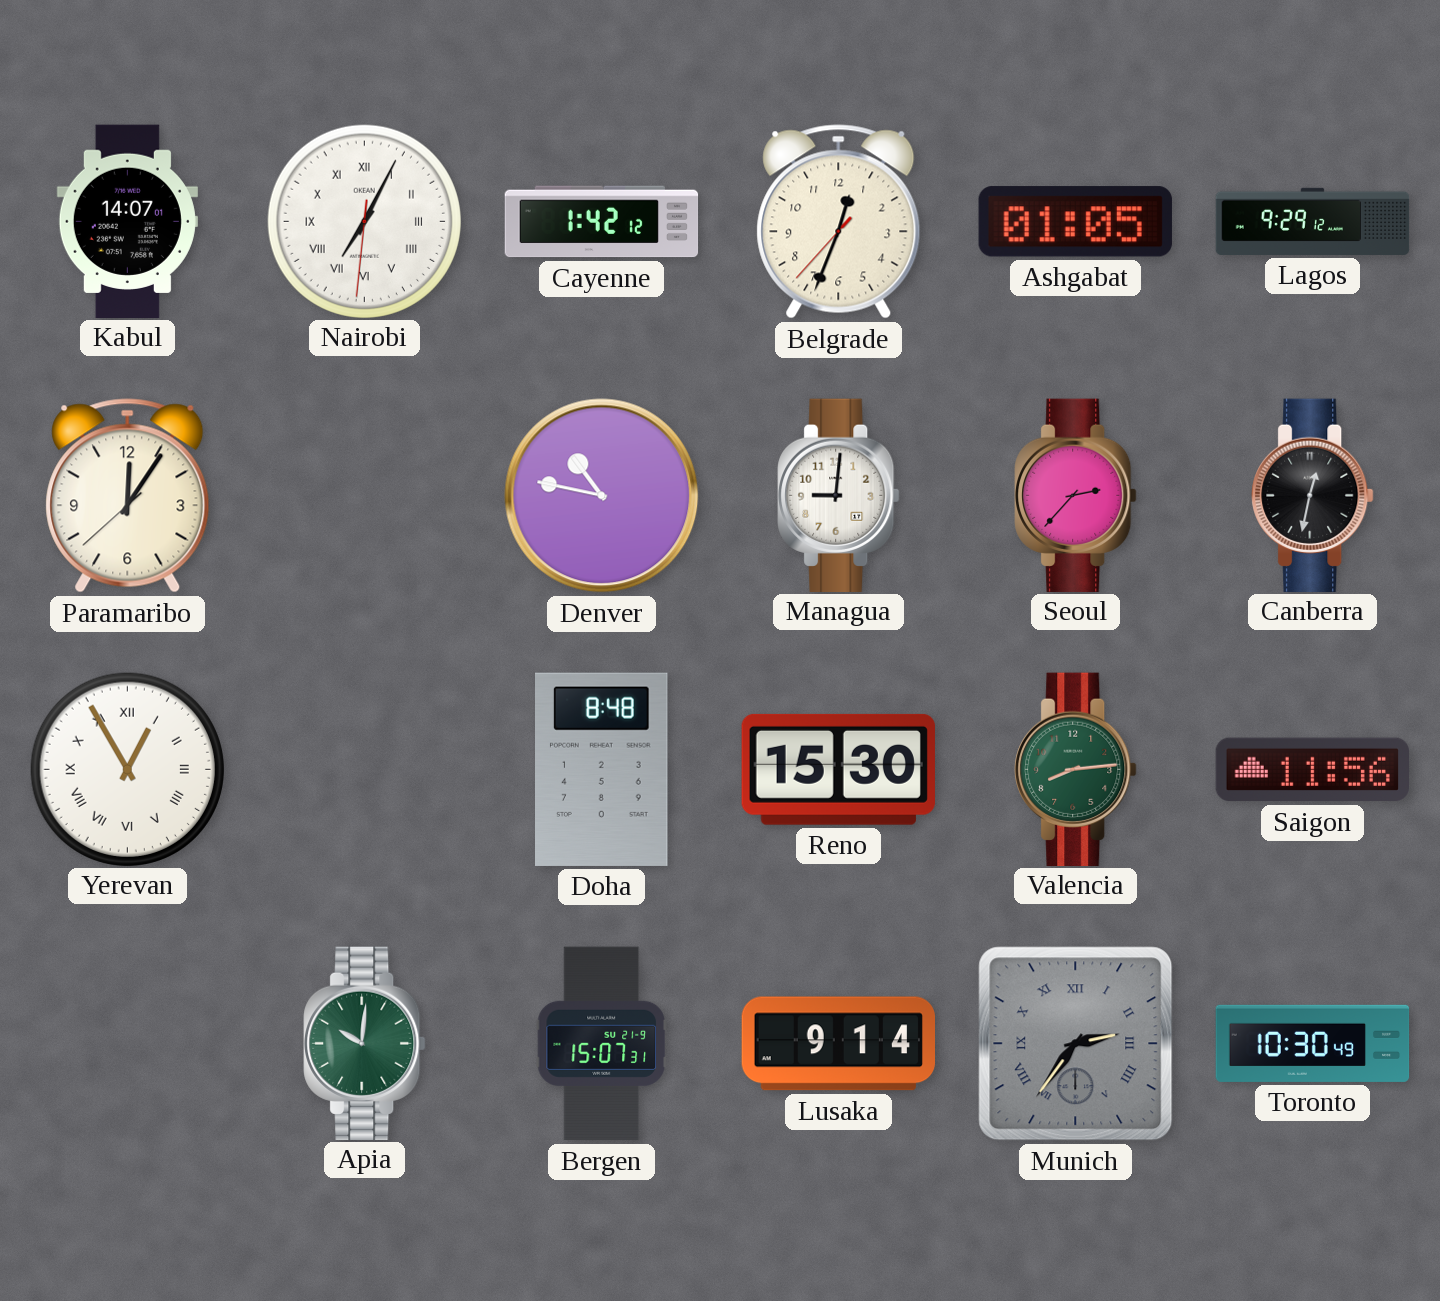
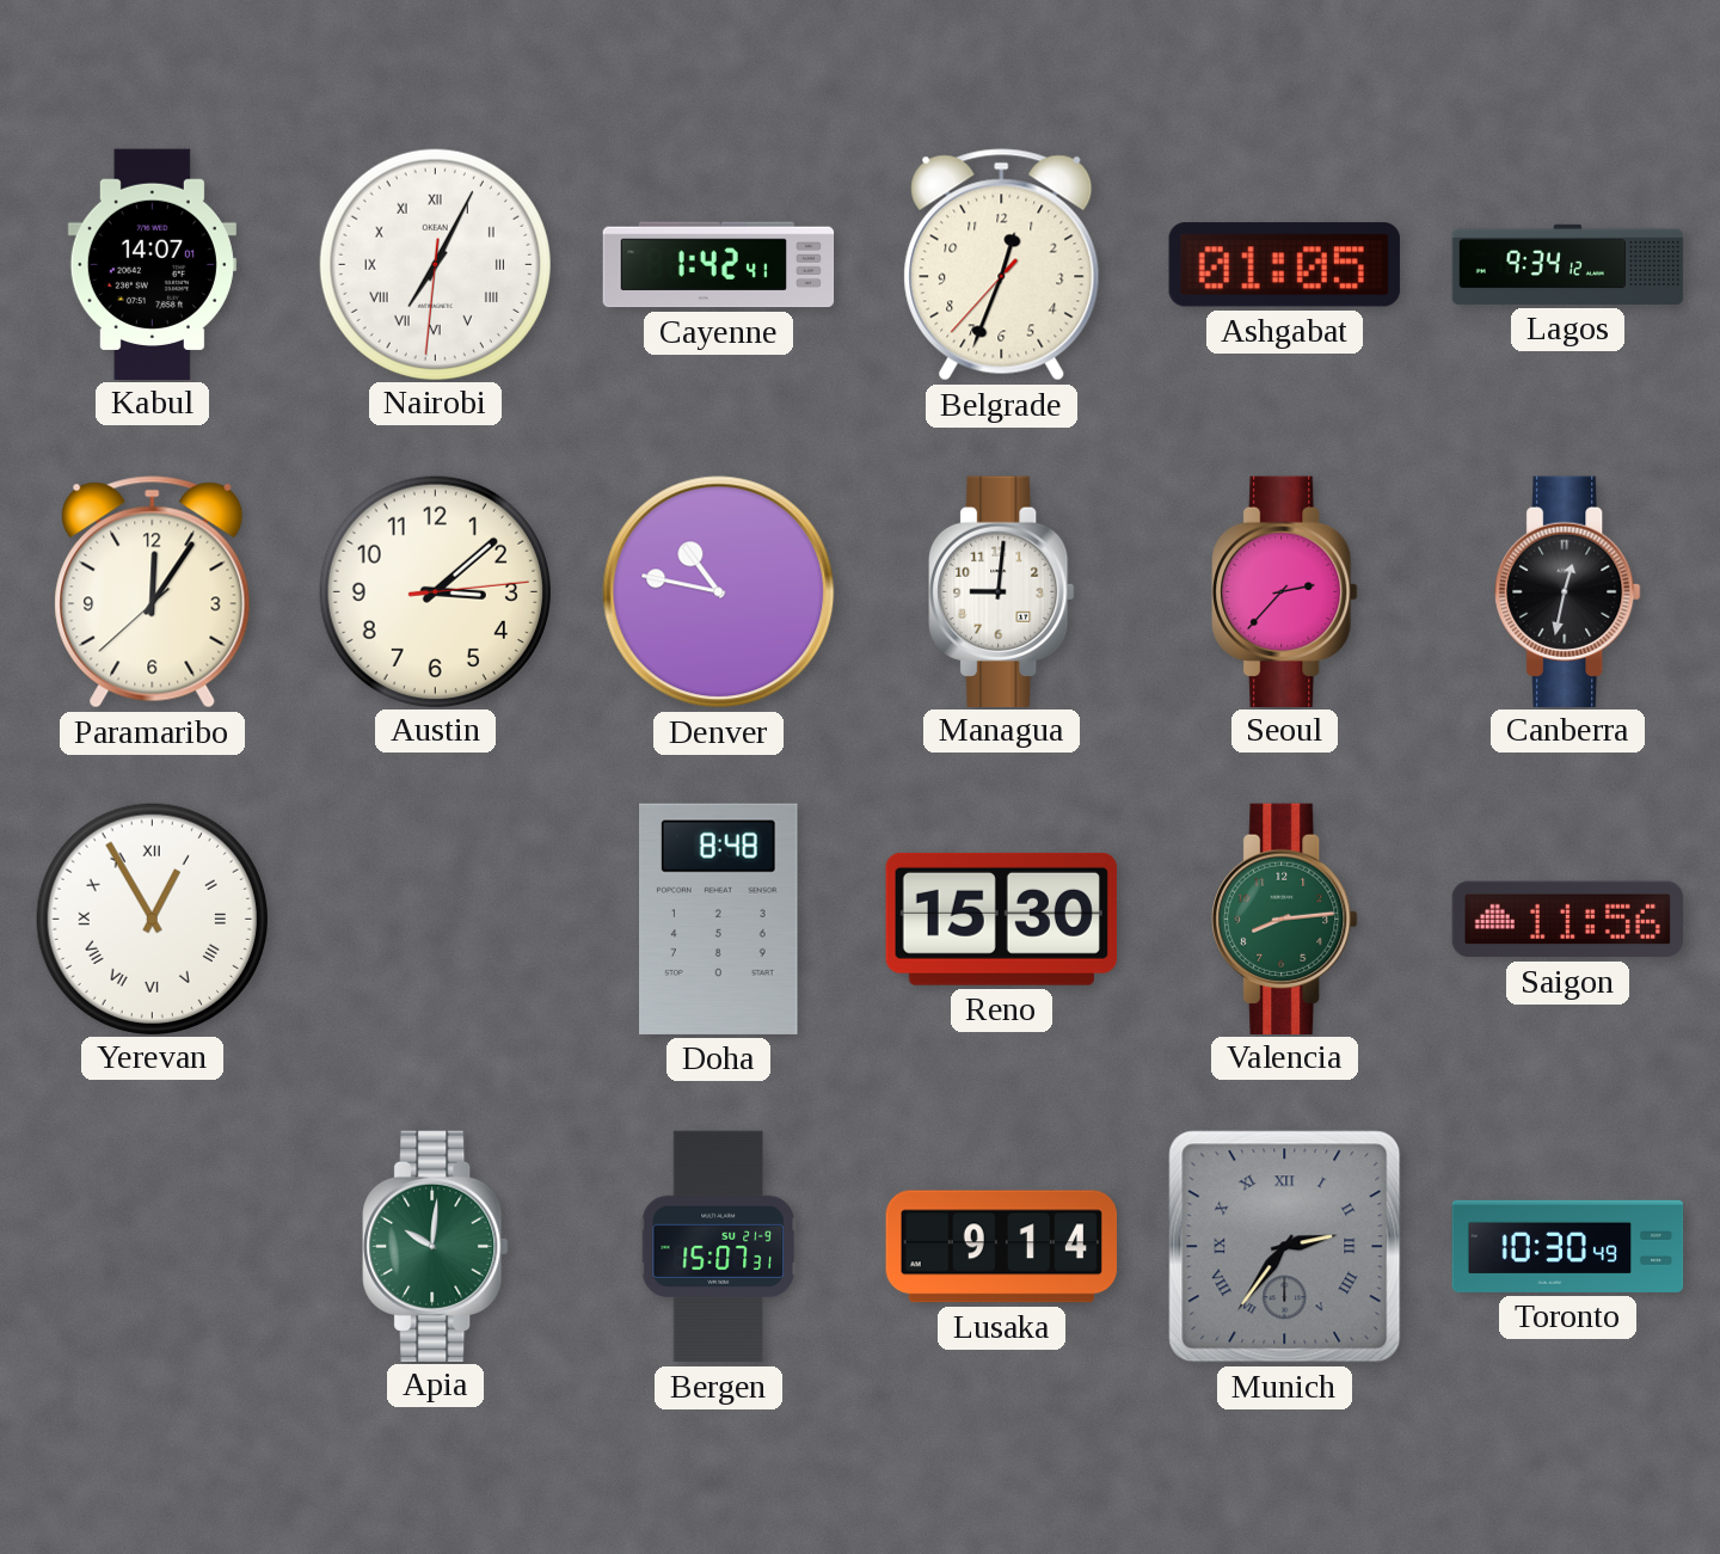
Cayenne: 1:42:12 -> 1:42:41
Lagos: 9:29 -> 9:34
Austin: none -> 3:08
